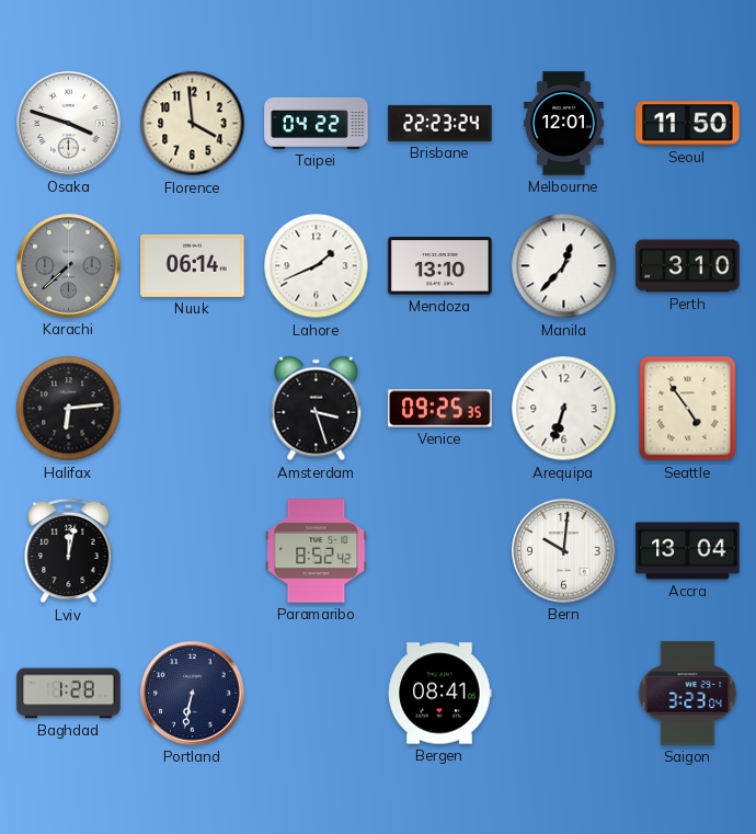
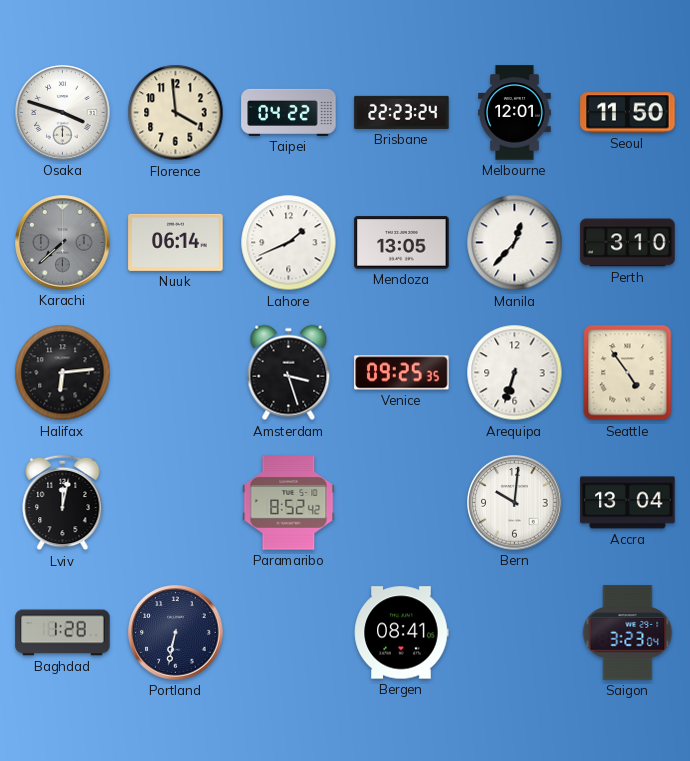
Mendoza: 13:10 -> 13:05
